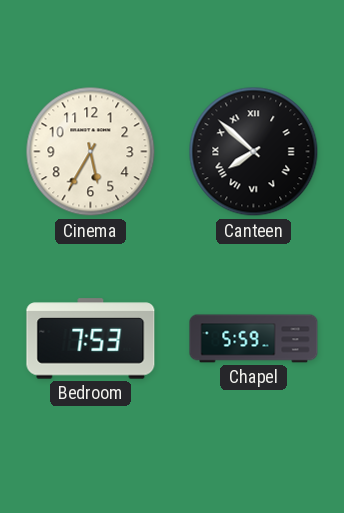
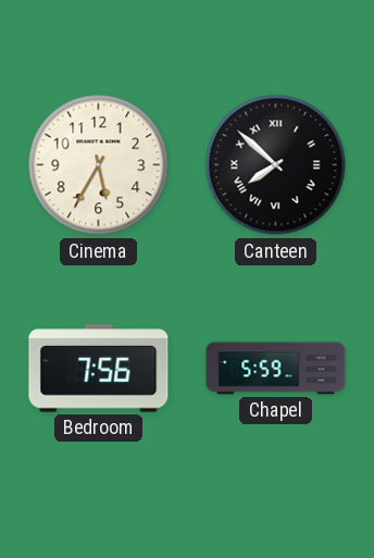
Bedroom: 7:53 -> 7:56
